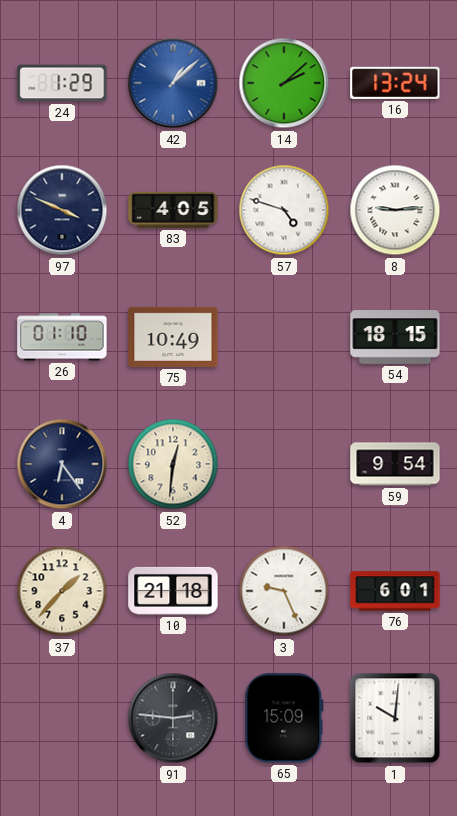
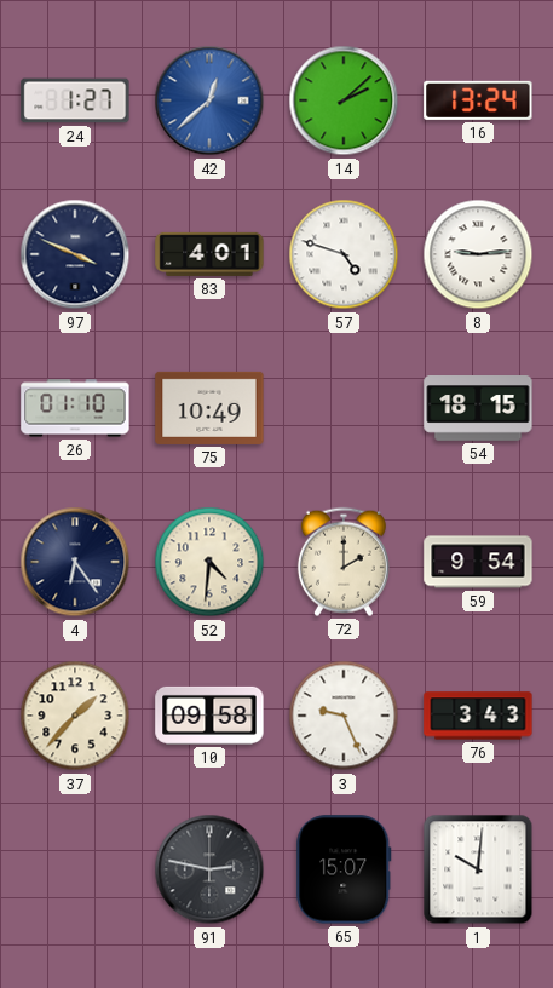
24: 1:29 -> 1:27
42: 1:08 -> 12:38
83: 4:05 -> 4:01
52: 12:31 -> 4:31
72: none -> 2:00
10: 21:18 -> 09:58
76: 6:01 -> 3:43
91: 2:46 -> 2:47
65: 15:09 -> 15:07
